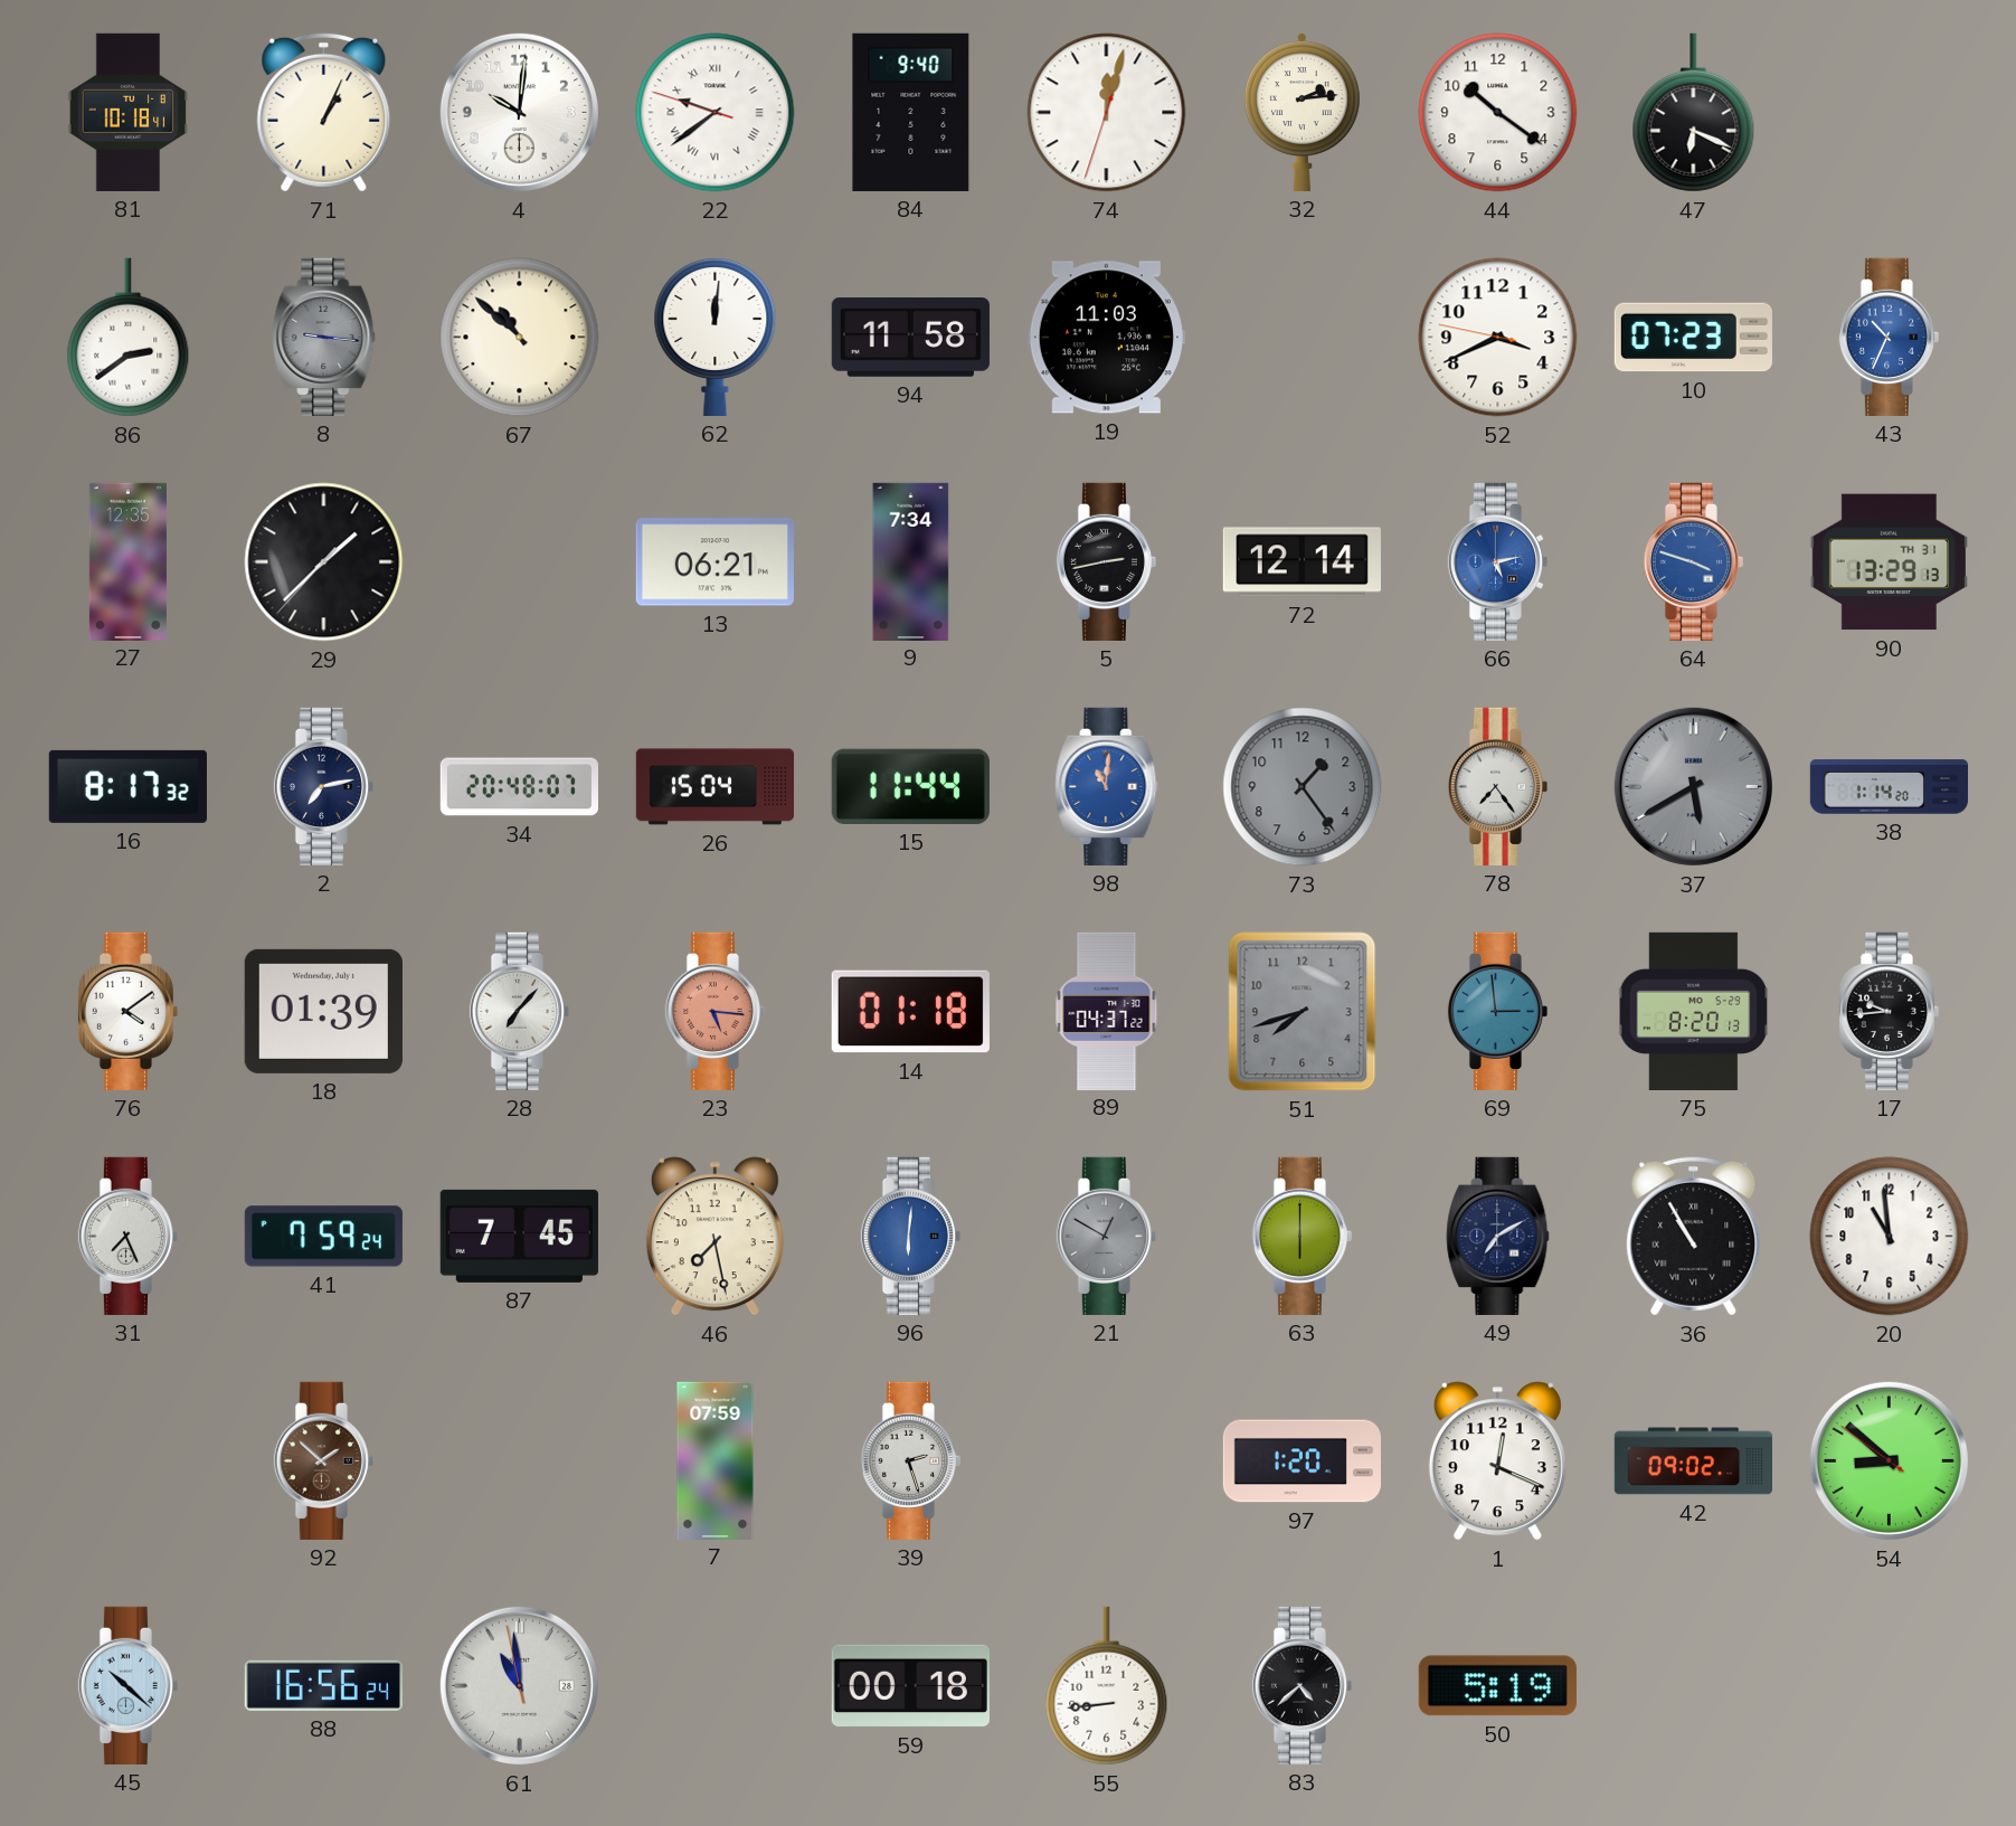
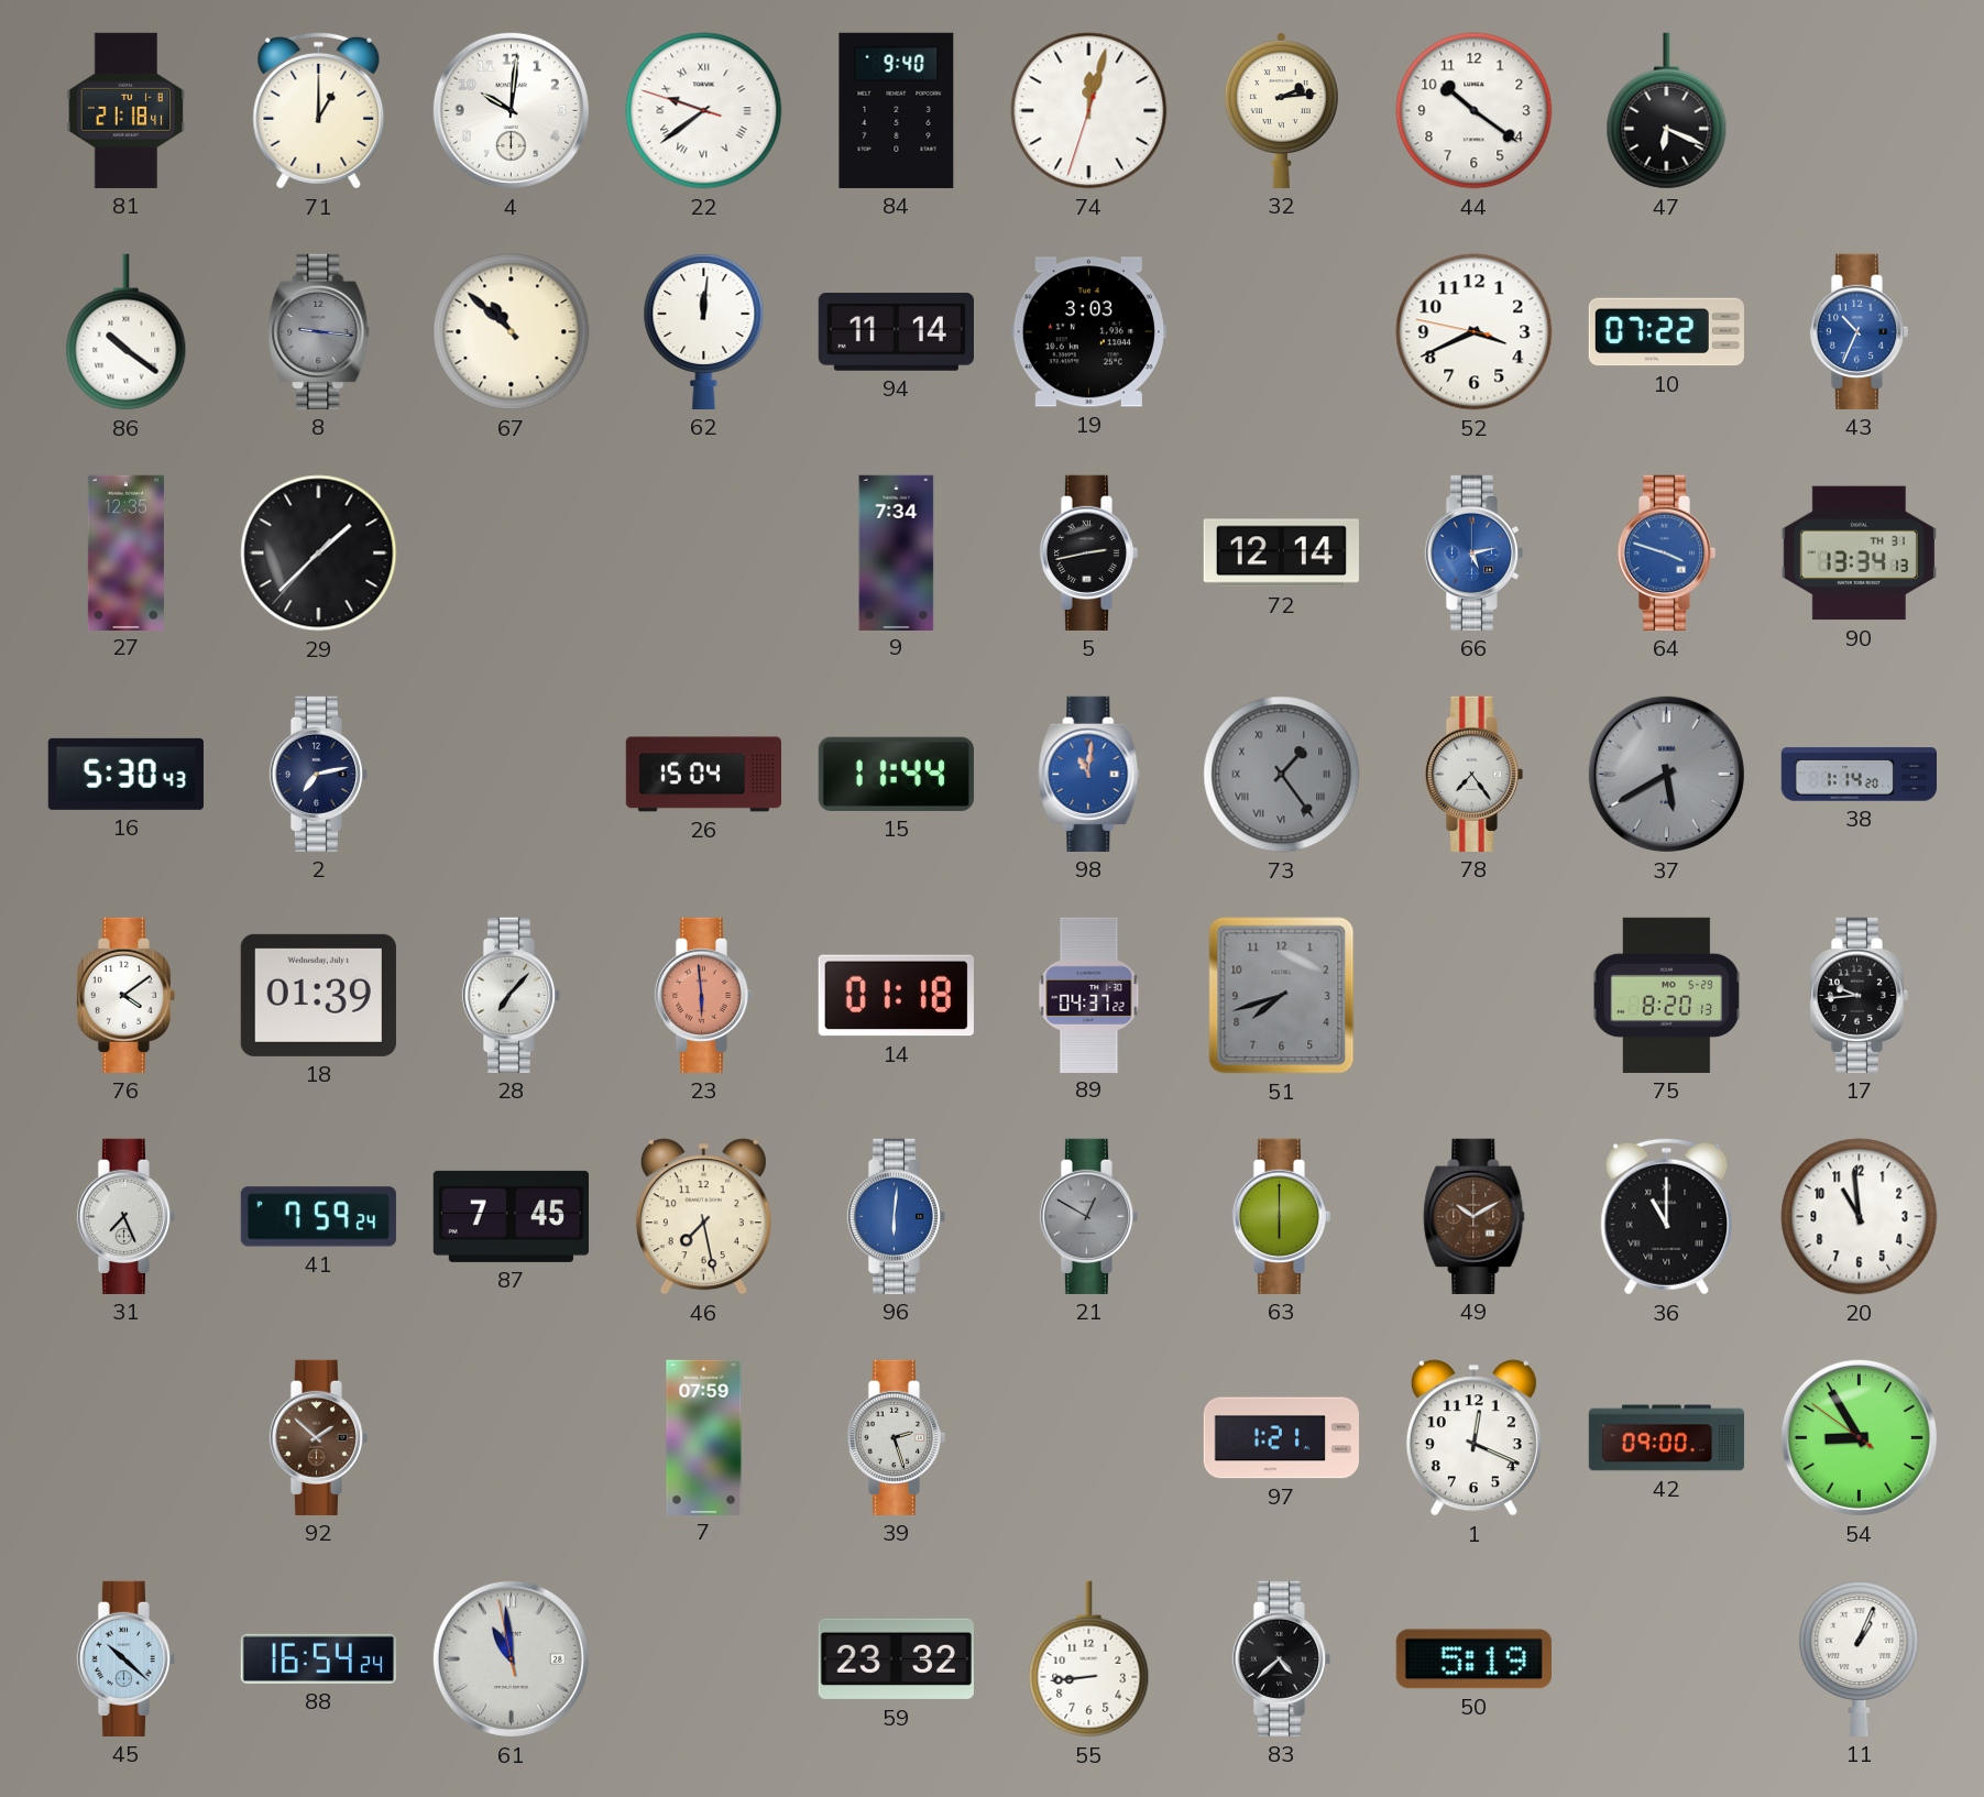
81: 10:18 -> 21:18
71: 1:04 -> 1:00
86: 2:39 -> 10:21
94: 11:58 -> 11:14
19: 11:03 -> 3:03
10: 07:23 -> 07:22
13: 06:21 -> none
90: 13:29 -> 13:34
16: 8:17 -> 5:30
34: 20:48 -> none
73 numerals: Arabic -> Roman
23: 5:16 -> 5:59
69: 2:59 -> none
49: 7:10 -> 10:10
49 dial: navy -> brown
36: 10:55 -> 11:00
97: 1:20 -> 1:21
42: 09:02 -> 09:00
54: 8:51 -> 8:54
88: 16:56 -> 16:54
59: 00:18 -> 23:32
11: none -> 1:04
